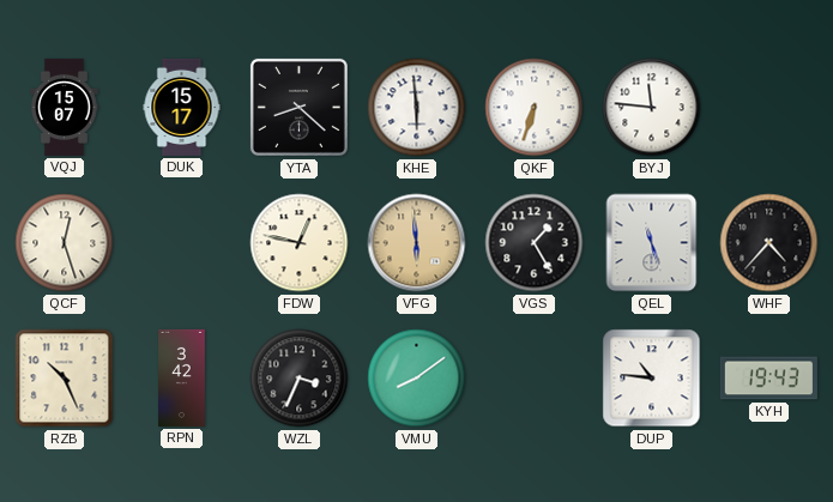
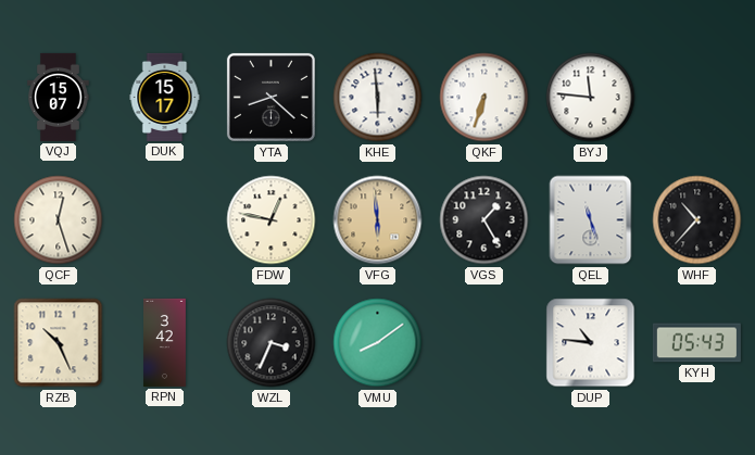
WHF: 4:37 -> 10:37
KYH: 19:43 -> 05:43
